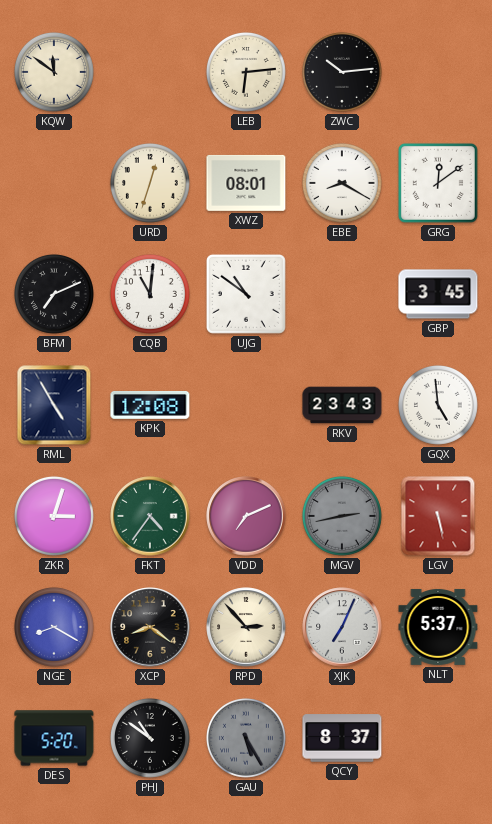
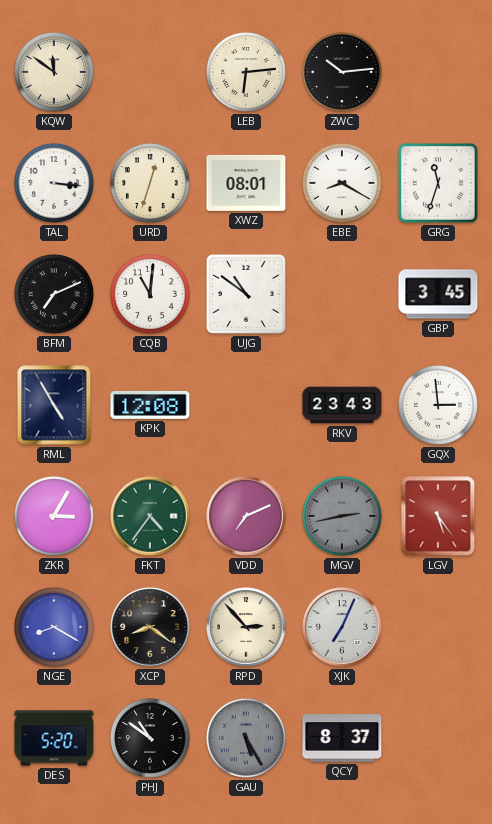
TAL: none -> 3:16
GRG: 12:09 -> 11:33
GQX: 4:59 -> 2:59
ZKR: 3:03 -> 3:05
LGV: 5:28 -> 5:24
NLT: 5:37 -> none
